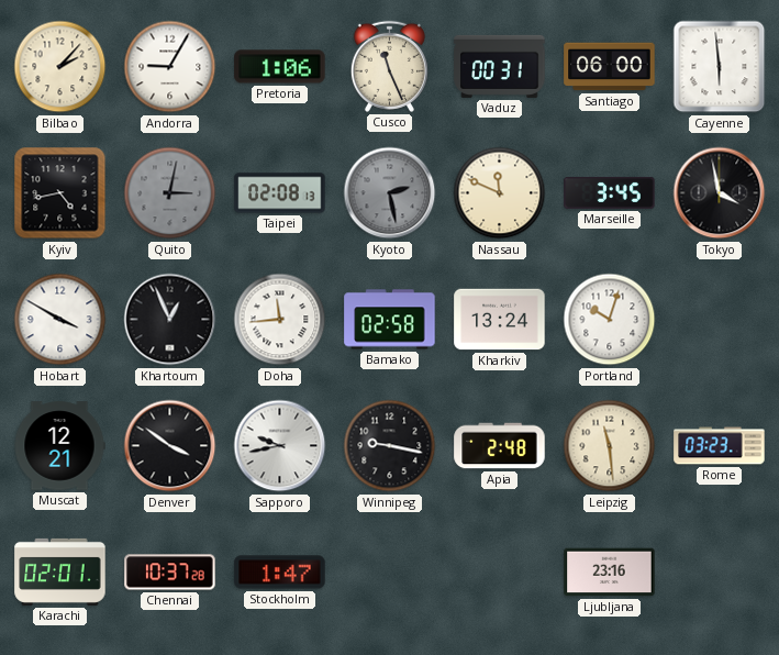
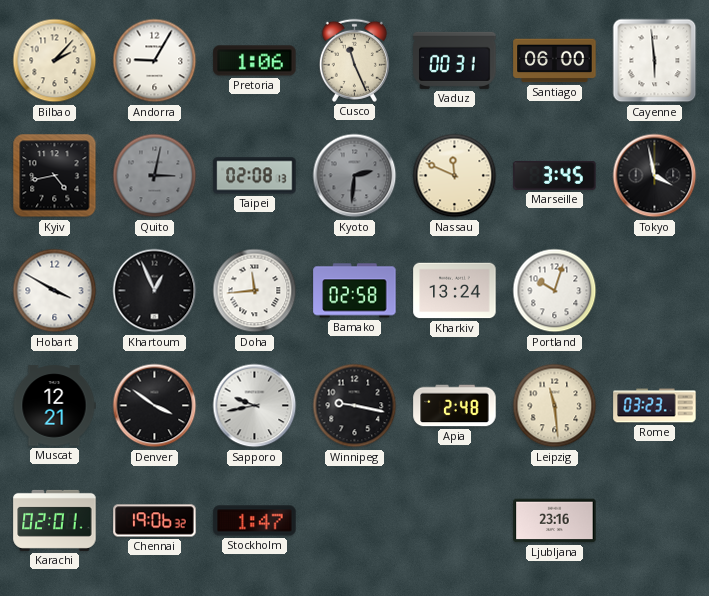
Kyoto: 2:28 -> 2:31
Chennai: 10:37 -> 19:06
